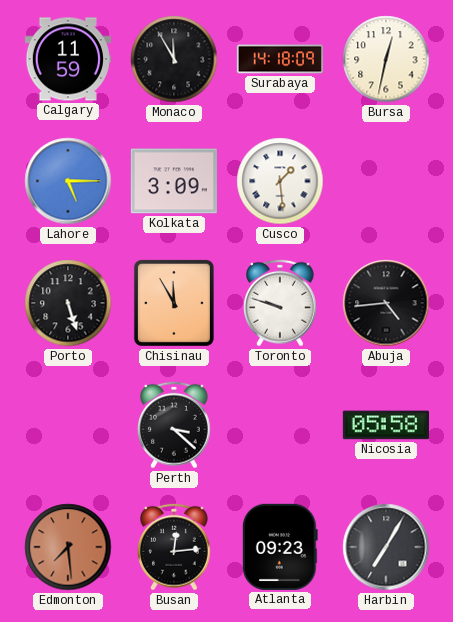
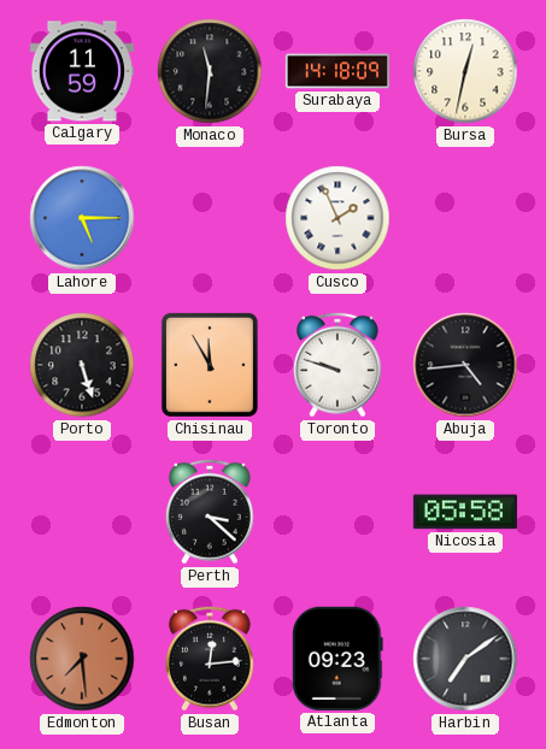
Monaco: 11:55 -> 11:31
Kolkata: 3:09 -> none
Cusco: 1:29 -> 1:56
Harbin: 7:05 -> 7:09
